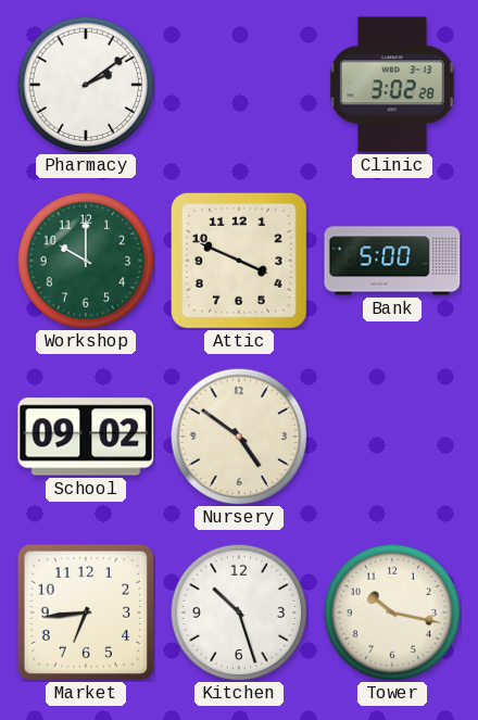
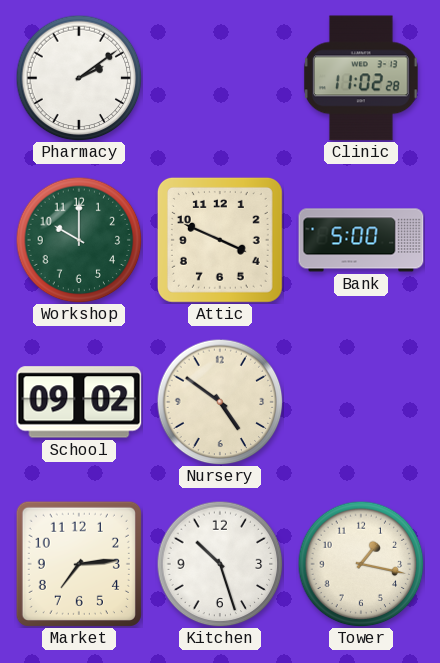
Clinic: 3:02 -> 11:02
Market: 6:44 -> 7:14
Tower: 10:17 -> 1:17
